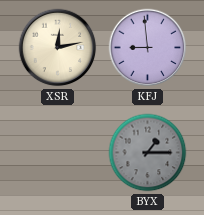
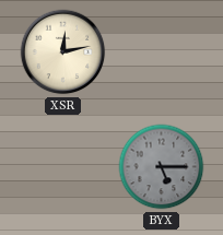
KFJ: 8:59 -> none
BYX: 1:15 -> 5:15
